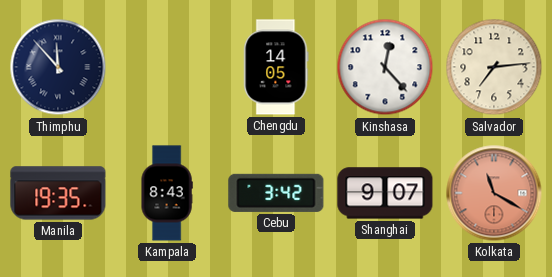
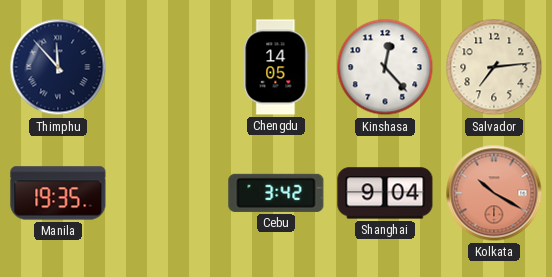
Kampala: 8:43 -> none
Shanghai: 9:07 -> 9:04
Kolkata: 11:20 -> 10:20
